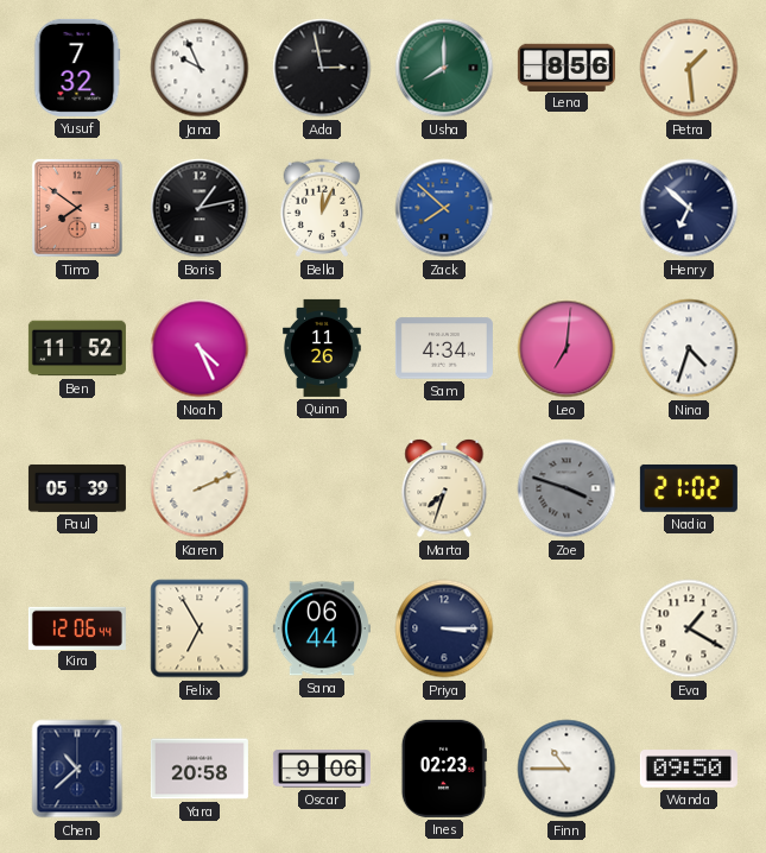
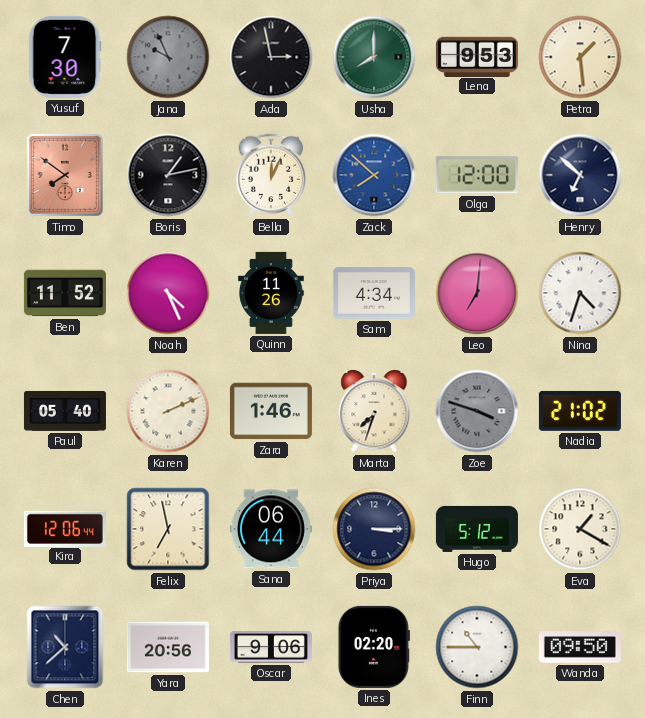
Yusuf: 7:32 -> 7:30
Jana dial: white -> grey
Lena: 8:56 -> 9:53
Olga: none -> 12:00
Paul: 05:39 -> 05:40
Zara: none -> 1:46
Felix: 6:55 -> 6:58
Hugo: none -> 5:12
Yara: 20:58 -> 20:56
Ines: 02:23 -> 02:20
